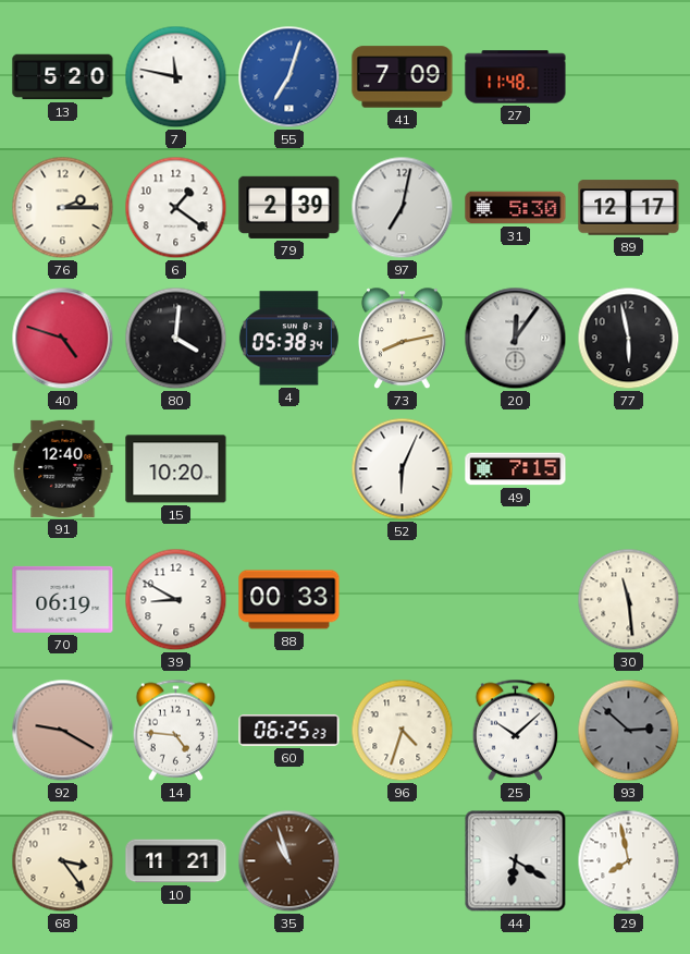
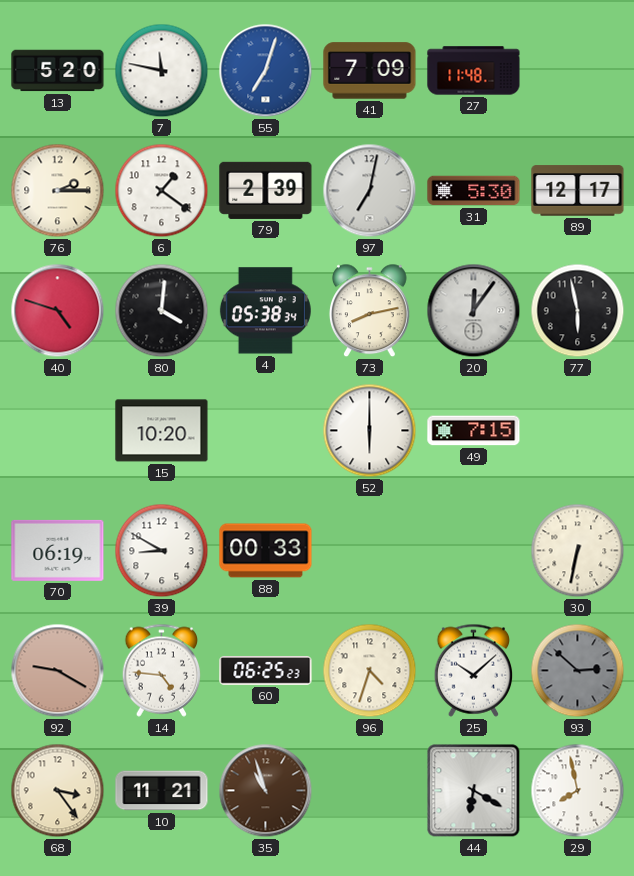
91: 12:40 -> none
52: 6:04 -> 6:00
30: 11:29 -> 6:32
